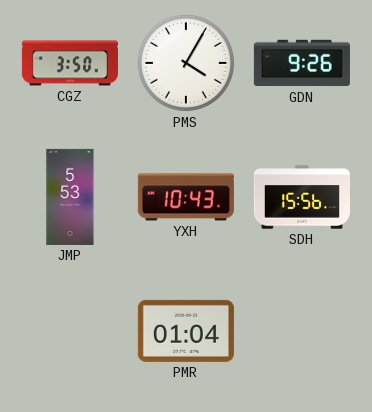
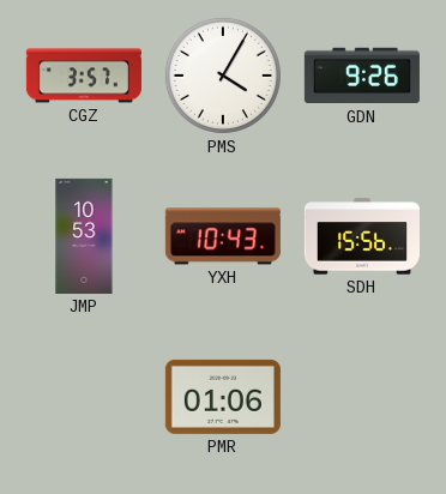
CGZ: 3:50 -> 3:57
JMP: 5:53 -> 10:53
PMR: 01:04 -> 01:06
